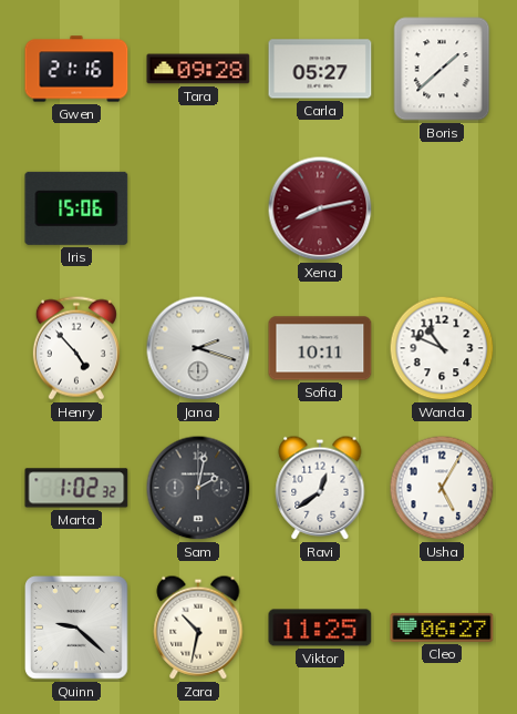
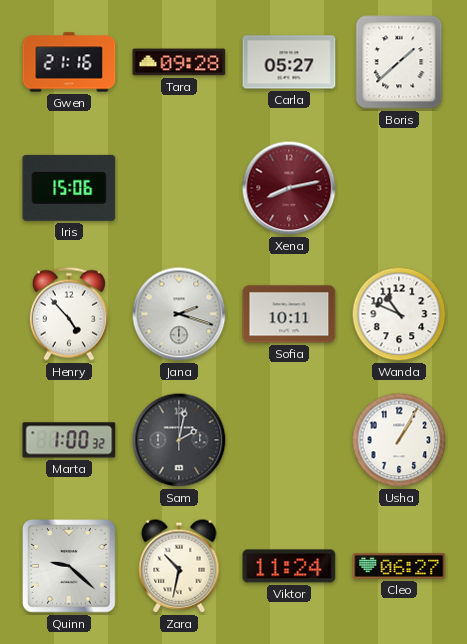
Marta: 1:02 -> 1:00
Ravi: 12:39 -> none
Usha: 5:05 -> 1:05
Viktor: 11:25 -> 11:24
